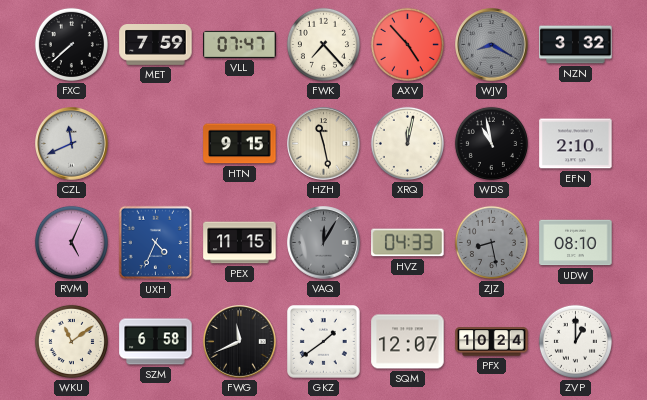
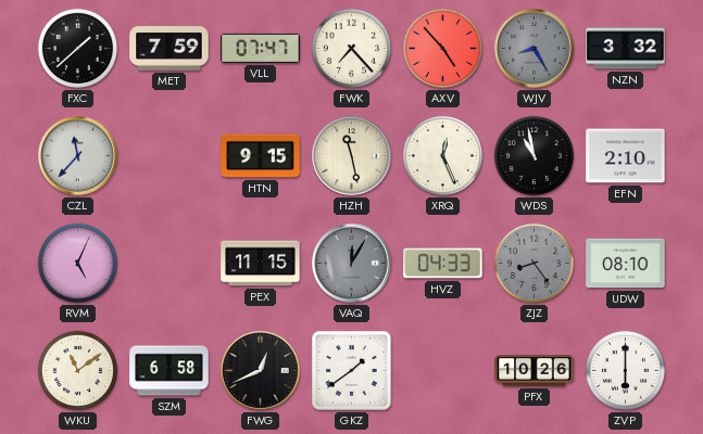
FXC: 7:38 -> 1:38
WJV: 8:20 -> 8:25
CZL: 11:41 -> 11:37
XRQ: 12:02 -> 12:26
UXH: 4:34 -> none
ZJZ: 8:28 -> 8:24
FWG: 11:41 -> 12:41
SQM: 12:07 -> none
PFX: 10:24 -> 10:26
ZVP: 1:00 -> 6:00
